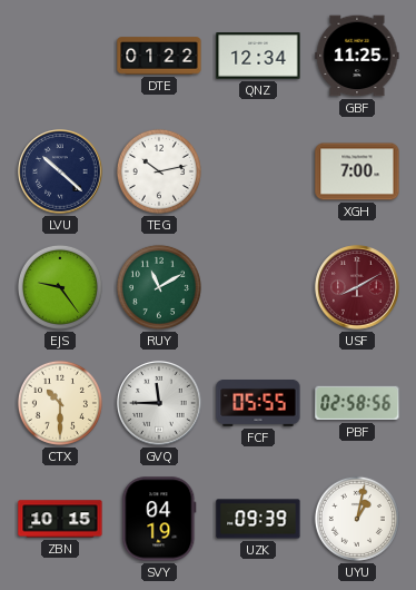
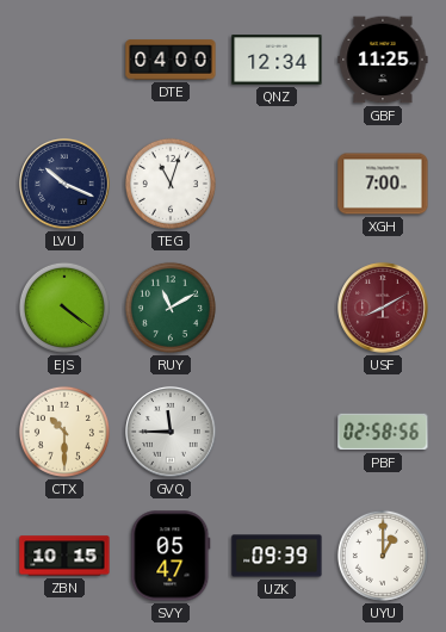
DTE: 01:22 -> 04:00
LVU: 10:22 -> 10:19
TEG: 10:13 -> 11:03
EJS: 9:24 -> 4:21
FCF: 05:55 -> none
SVY: 04:19 -> 05:47
UYU: 1:02 -> 1:00
